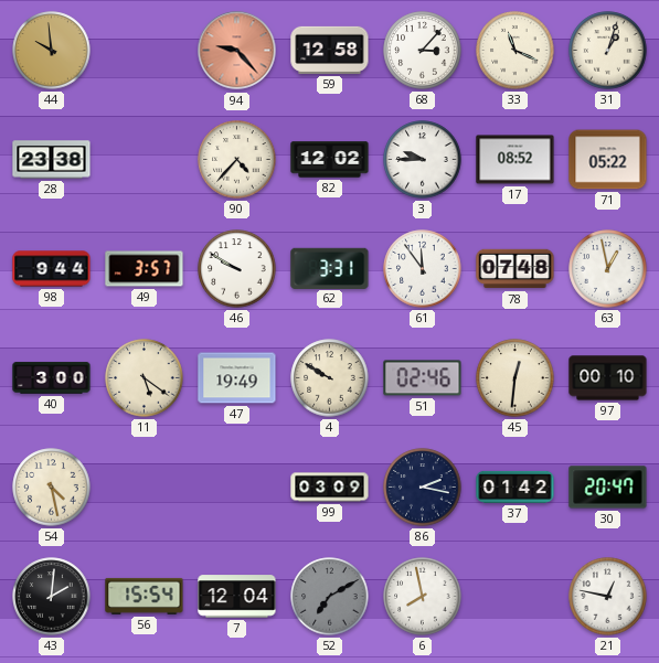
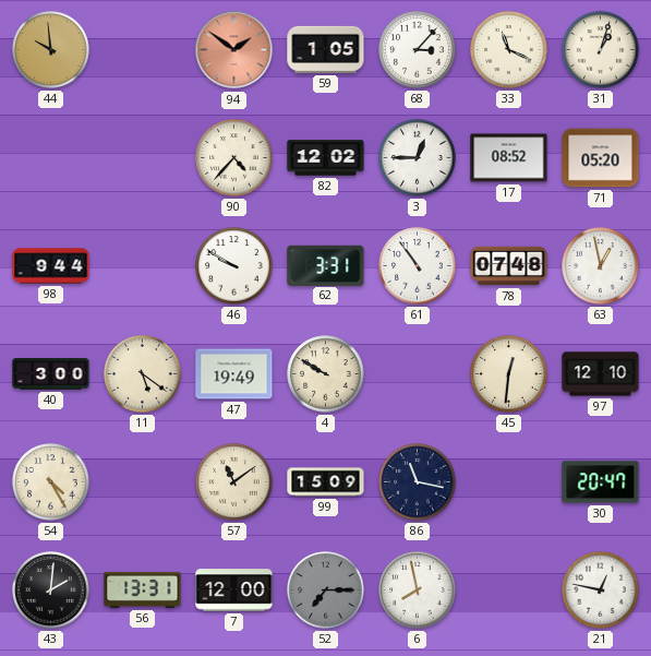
94: 9:23 -> 1:51
59: 12:58 -> 1:05
28: 23:38 -> none
3: 9:45 -> 12:45
71: 05:22 -> 05:20
49: 3:57 -> none
61: 11:54 -> 10:54
51: 02:46 -> none
97: 00:10 -> 12:10
54: 4:28 -> 4:25
57: none -> 11:09
99: 03:09 -> 15:09
86: 2:17 -> 11:17
37: 01:42 -> none
56: 15:54 -> 13:31
7: 12:04 -> 12:00
52: 7:10 -> 7:15
